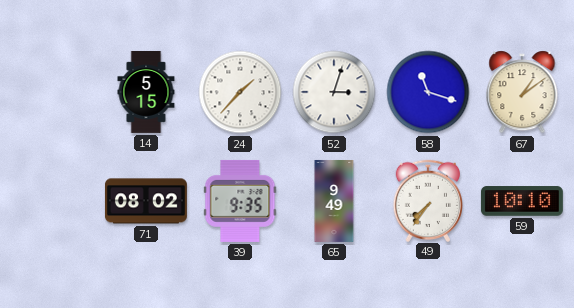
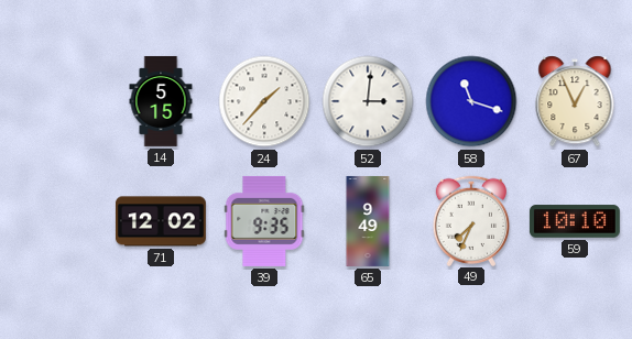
52: 3:03 -> 3:01
67: 1:09 -> 12:56
71: 08:02 -> 12:02
49: 7:36 -> 7:34
